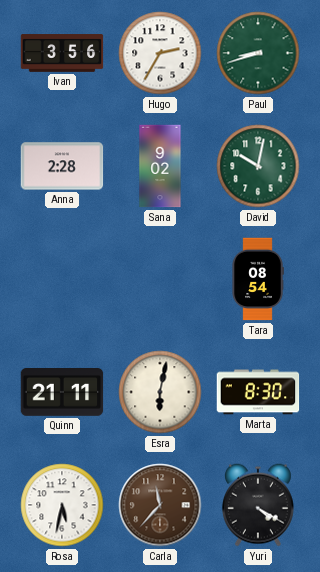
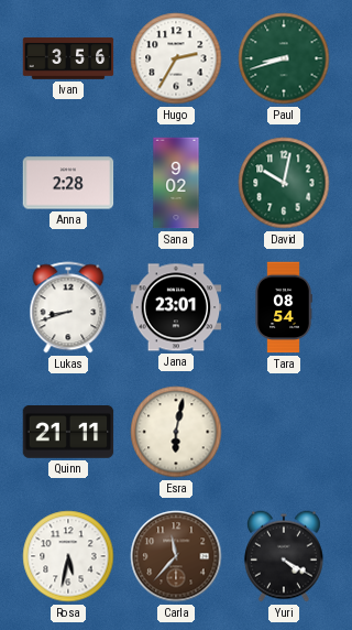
Lukas: none -> 8:42
Jana: none -> 23:01
Marta: 8:30 -> none
